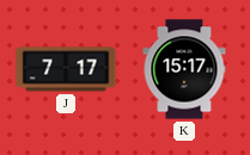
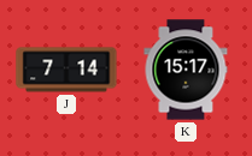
J: 7:17 -> 7:14
